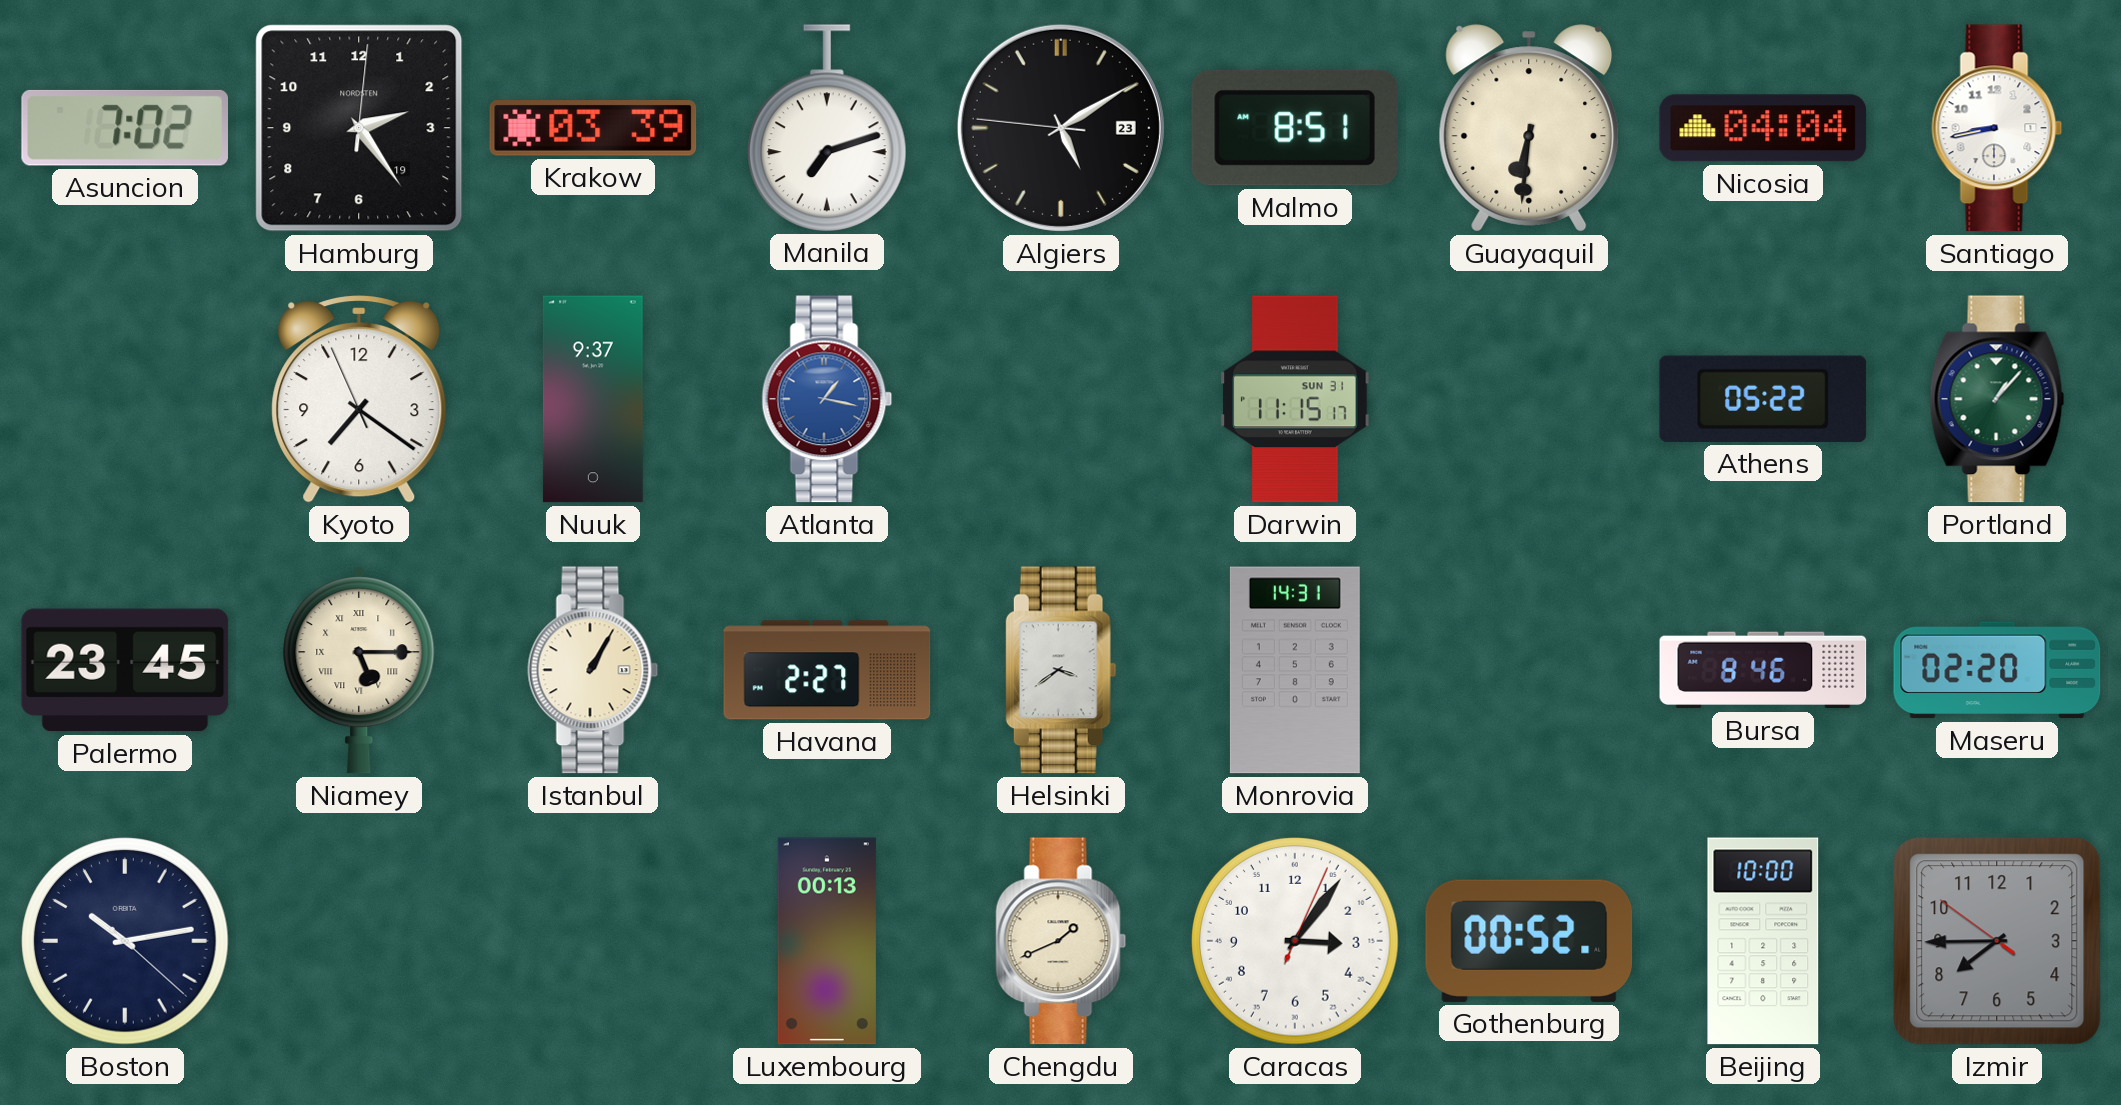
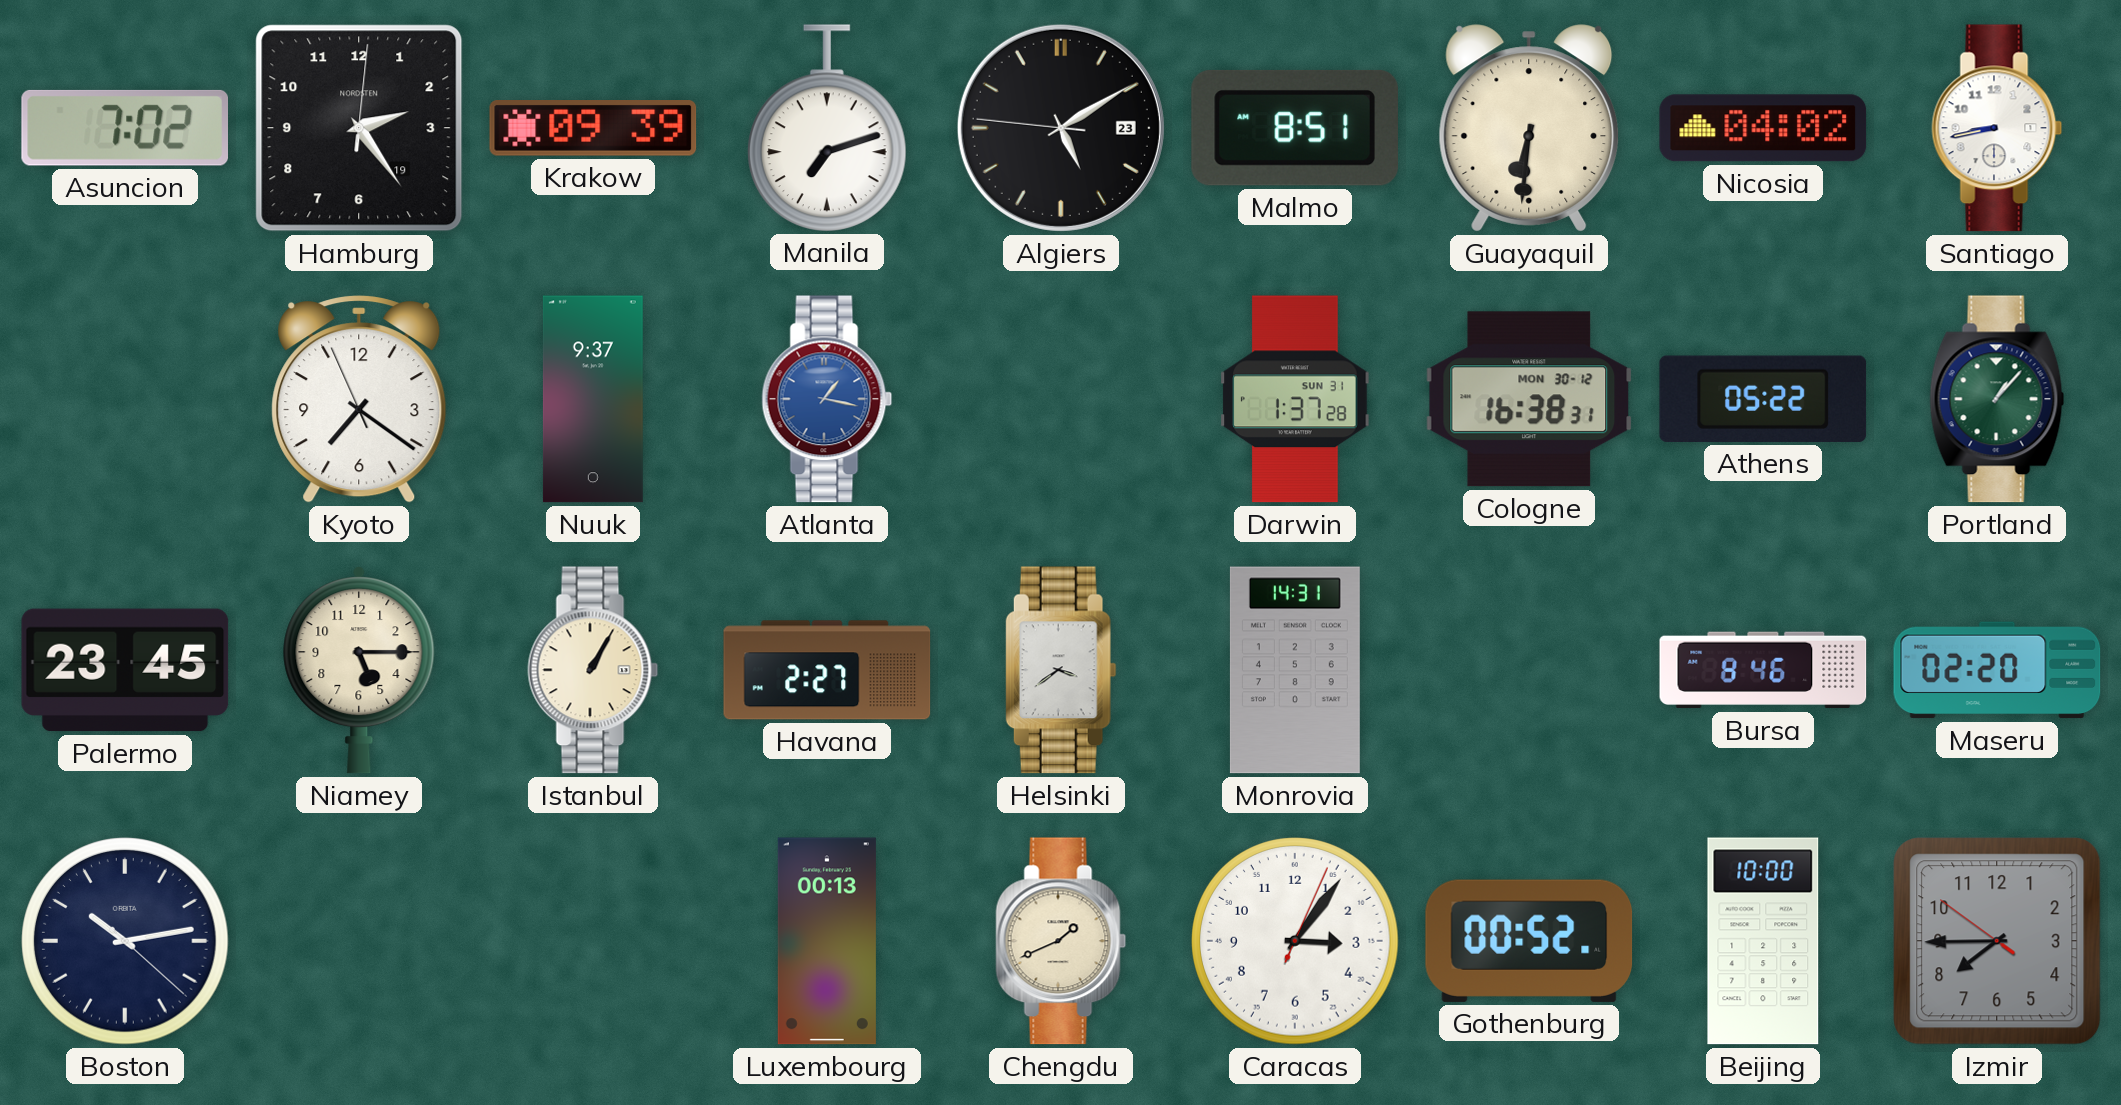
Krakow: 03:39 -> 09:39
Nicosia: 04:04 -> 04:02
Darwin: 11:15 -> 1:37
Cologne: none -> 16:38
Niamey numerals: Roman -> Arabic
